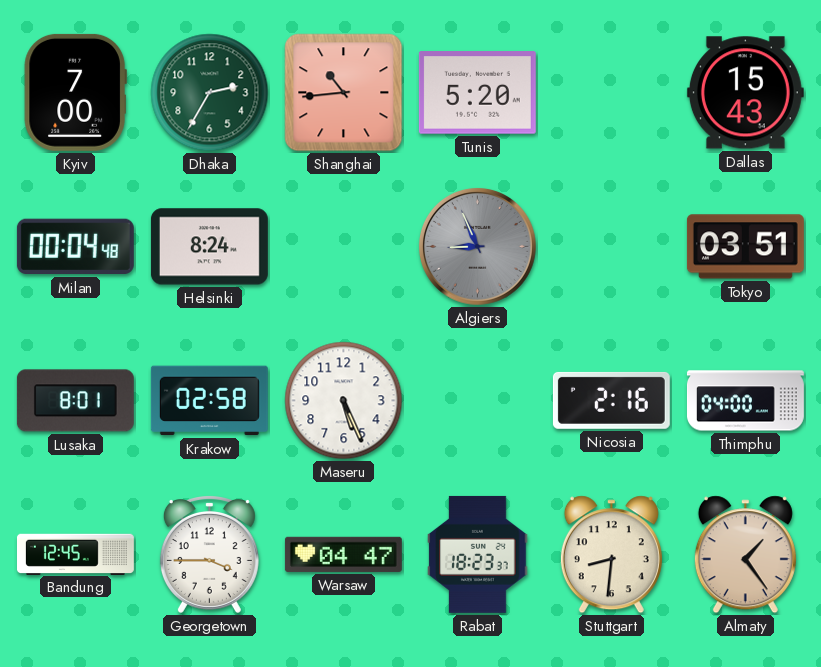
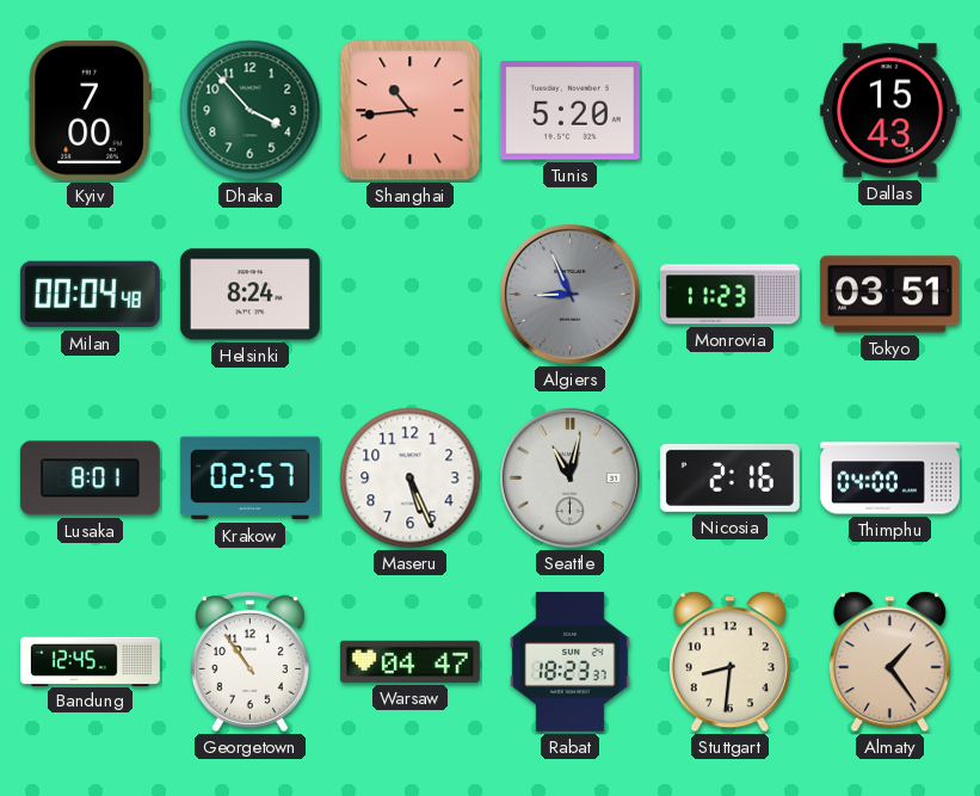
Dhaka: 2:35 -> 3:53
Monrovia: none -> 11:23
Krakow: 02:58 -> 02:57
Seattle: none -> 11:02
Georgetown: 3:45 -> 10:54
